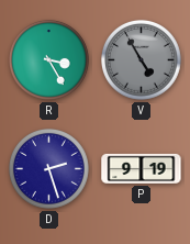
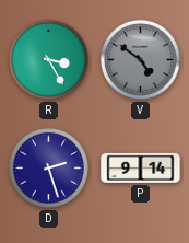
V: 4:55 -> 4:51
P: 9:19 -> 9:14
